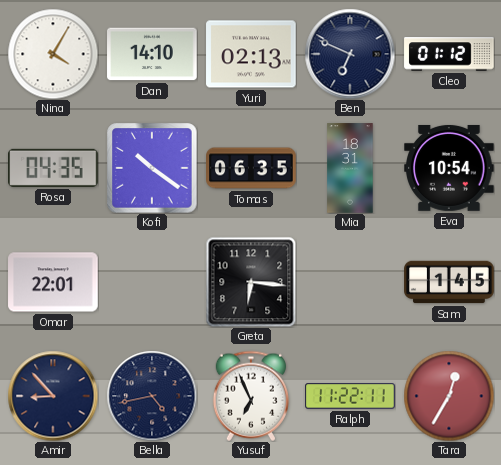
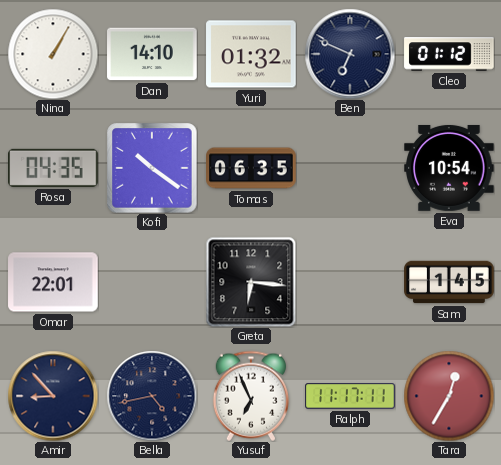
Nina: 4:05 -> 1:05
Yuri: 02:13 -> 01:32
Mia: 18:31 -> none
Ralph: 11:22 -> 11:17
